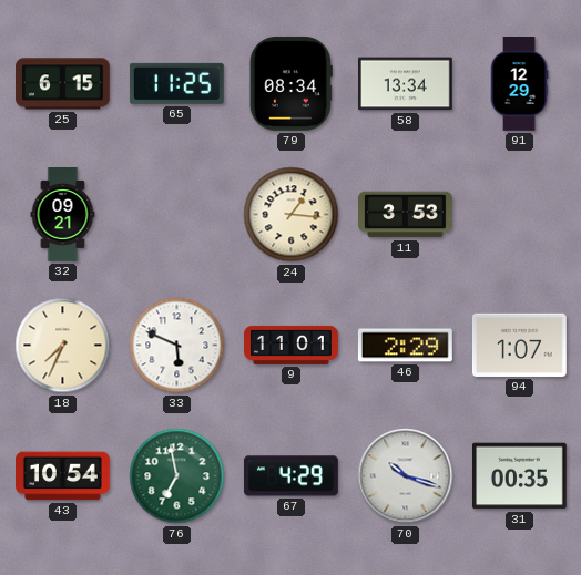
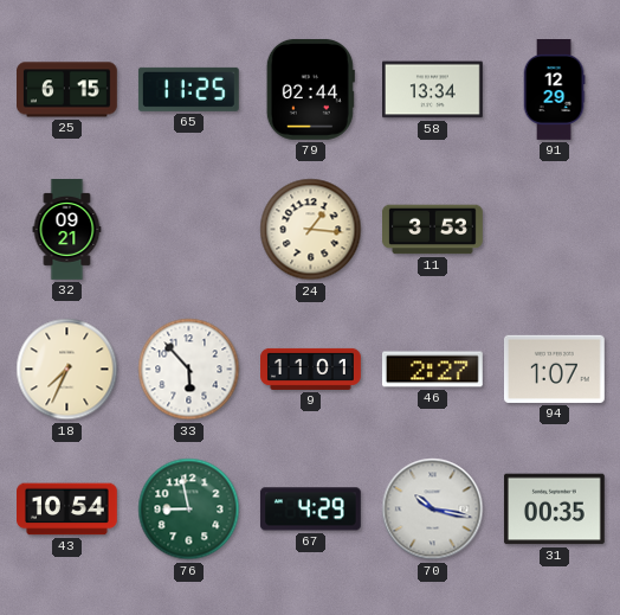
79: 08:34 -> 02:44
33: 5:49 -> 5:53
46: 2:29 -> 2:27
76: 6:58 -> 8:58
70: 10:18 -> 10:17
